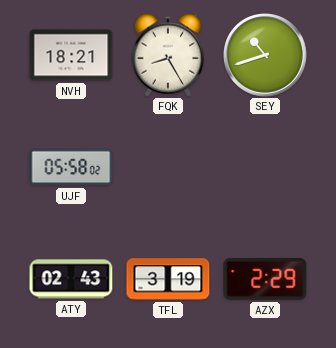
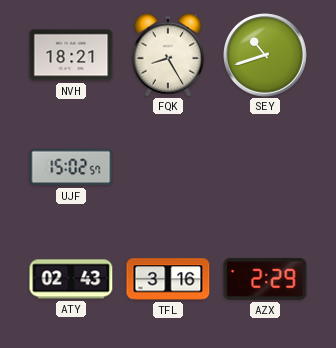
UJF: 05:58 -> 15:02
TFL: 3:19 -> 3:16
